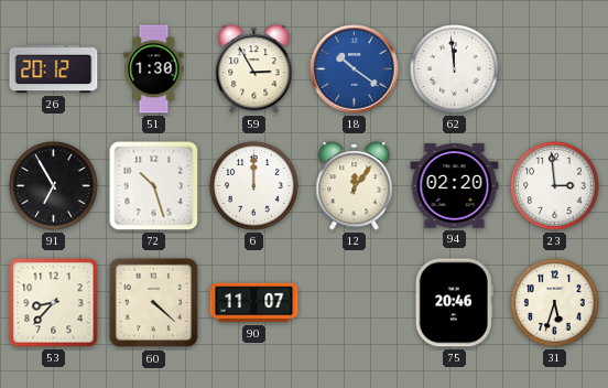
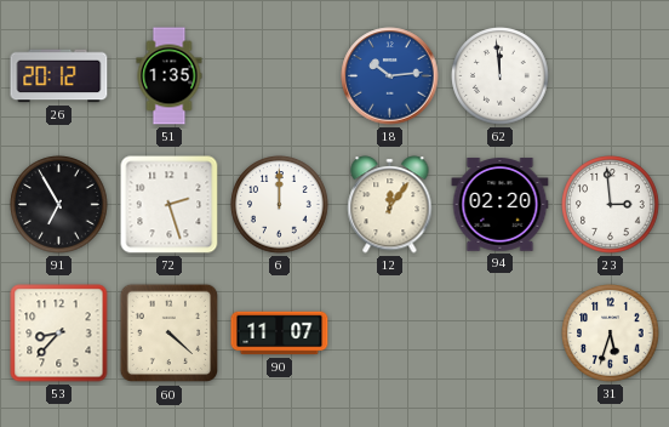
51: 1:30 -> 1:35
59: 2:55 -> none
18: 10:21 -> 10:14
72: 10:27 -> 2:27
75: 20:46 -> none
